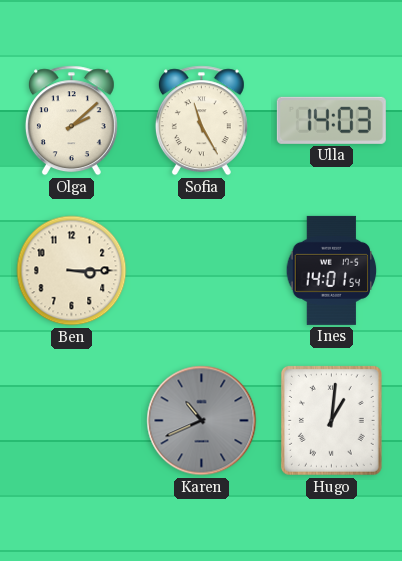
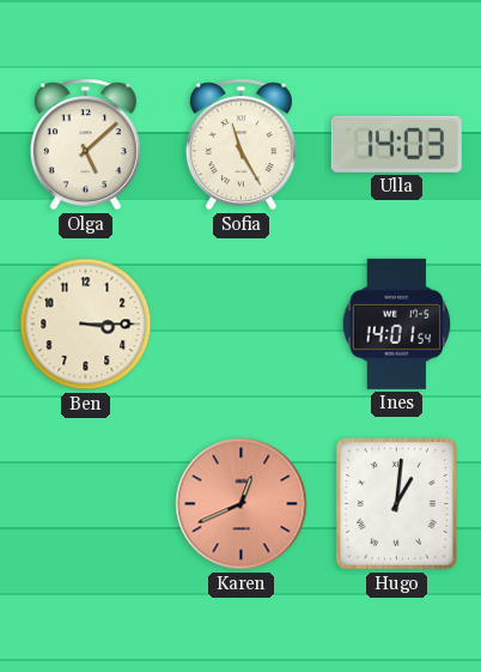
Olga: 2:08 -> 5:08
Karen: 10:41 -> 12:41
Karen dial: grey -> salmon
